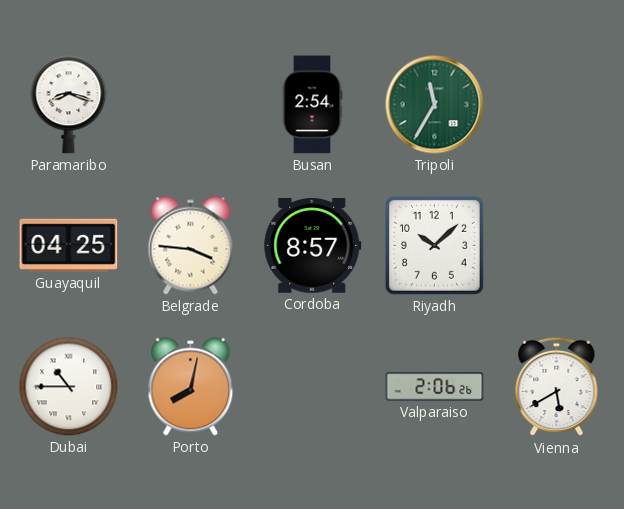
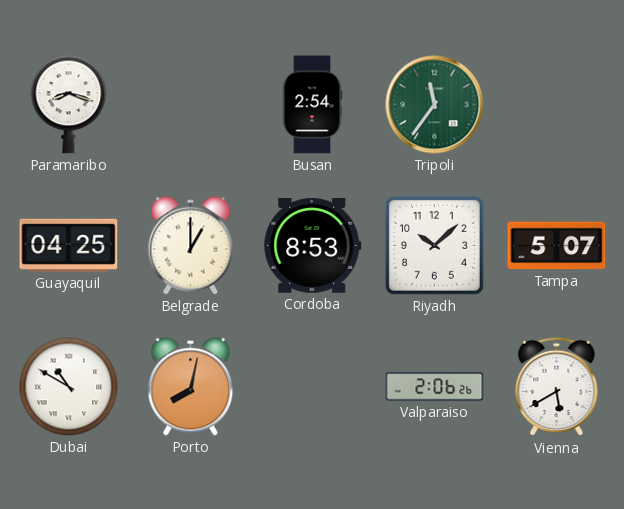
Tripoli: 11:35 -> 11:36
Belgrade: 3:46 -> 1:00
Cordoba: 8:57 -> 8:53
Tampa: none -> 5:07
Dubai: 10:45 -> 10:50
